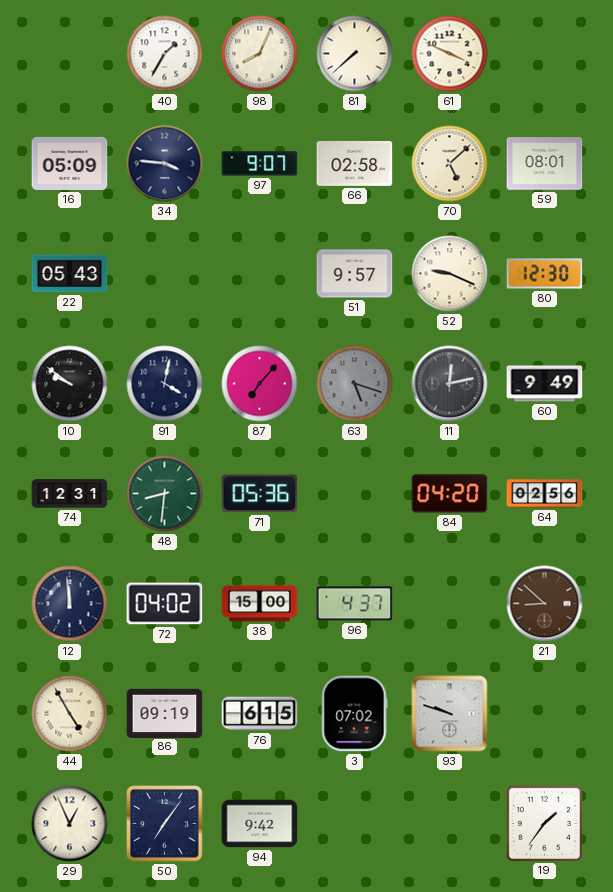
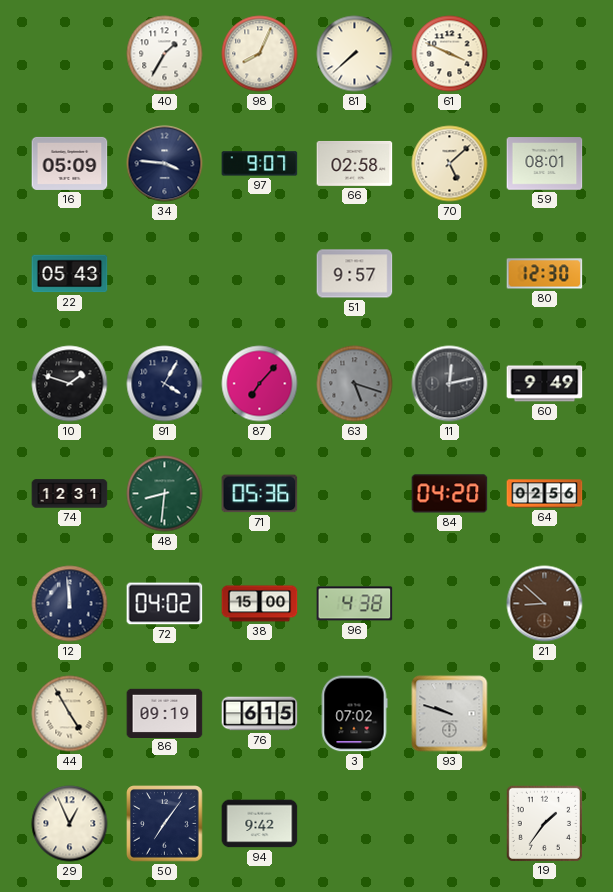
52: 9:19 -> none
10: 9:51 -> 1:48
91: 4:02 -> 4:05
96: 4:37 -> 4:38
